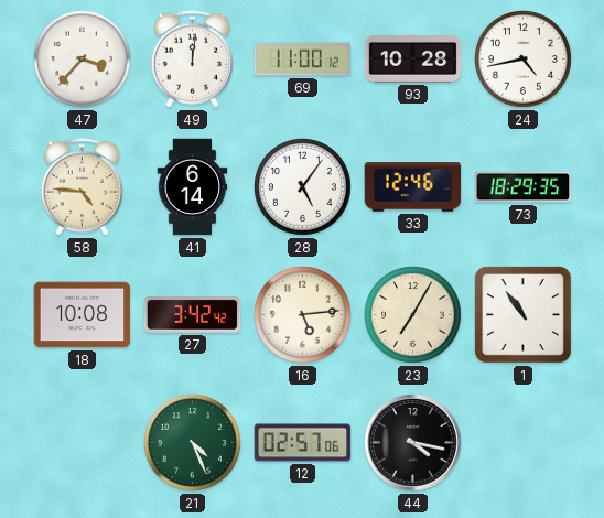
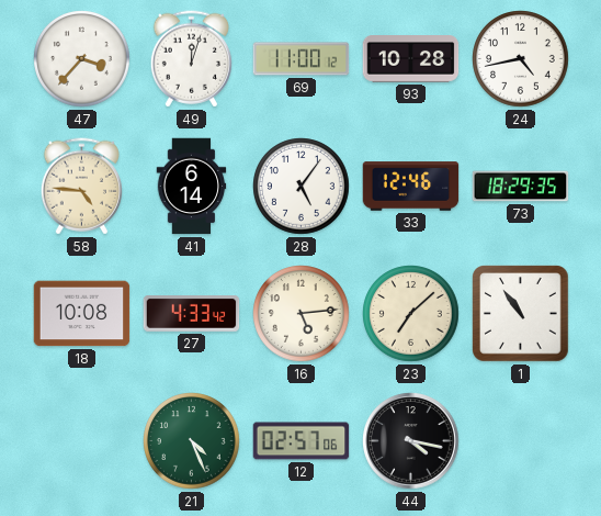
49: 12:01 -> 12:03
27: 3:42 -> 4:33
23: 7:05 -> 7:08
